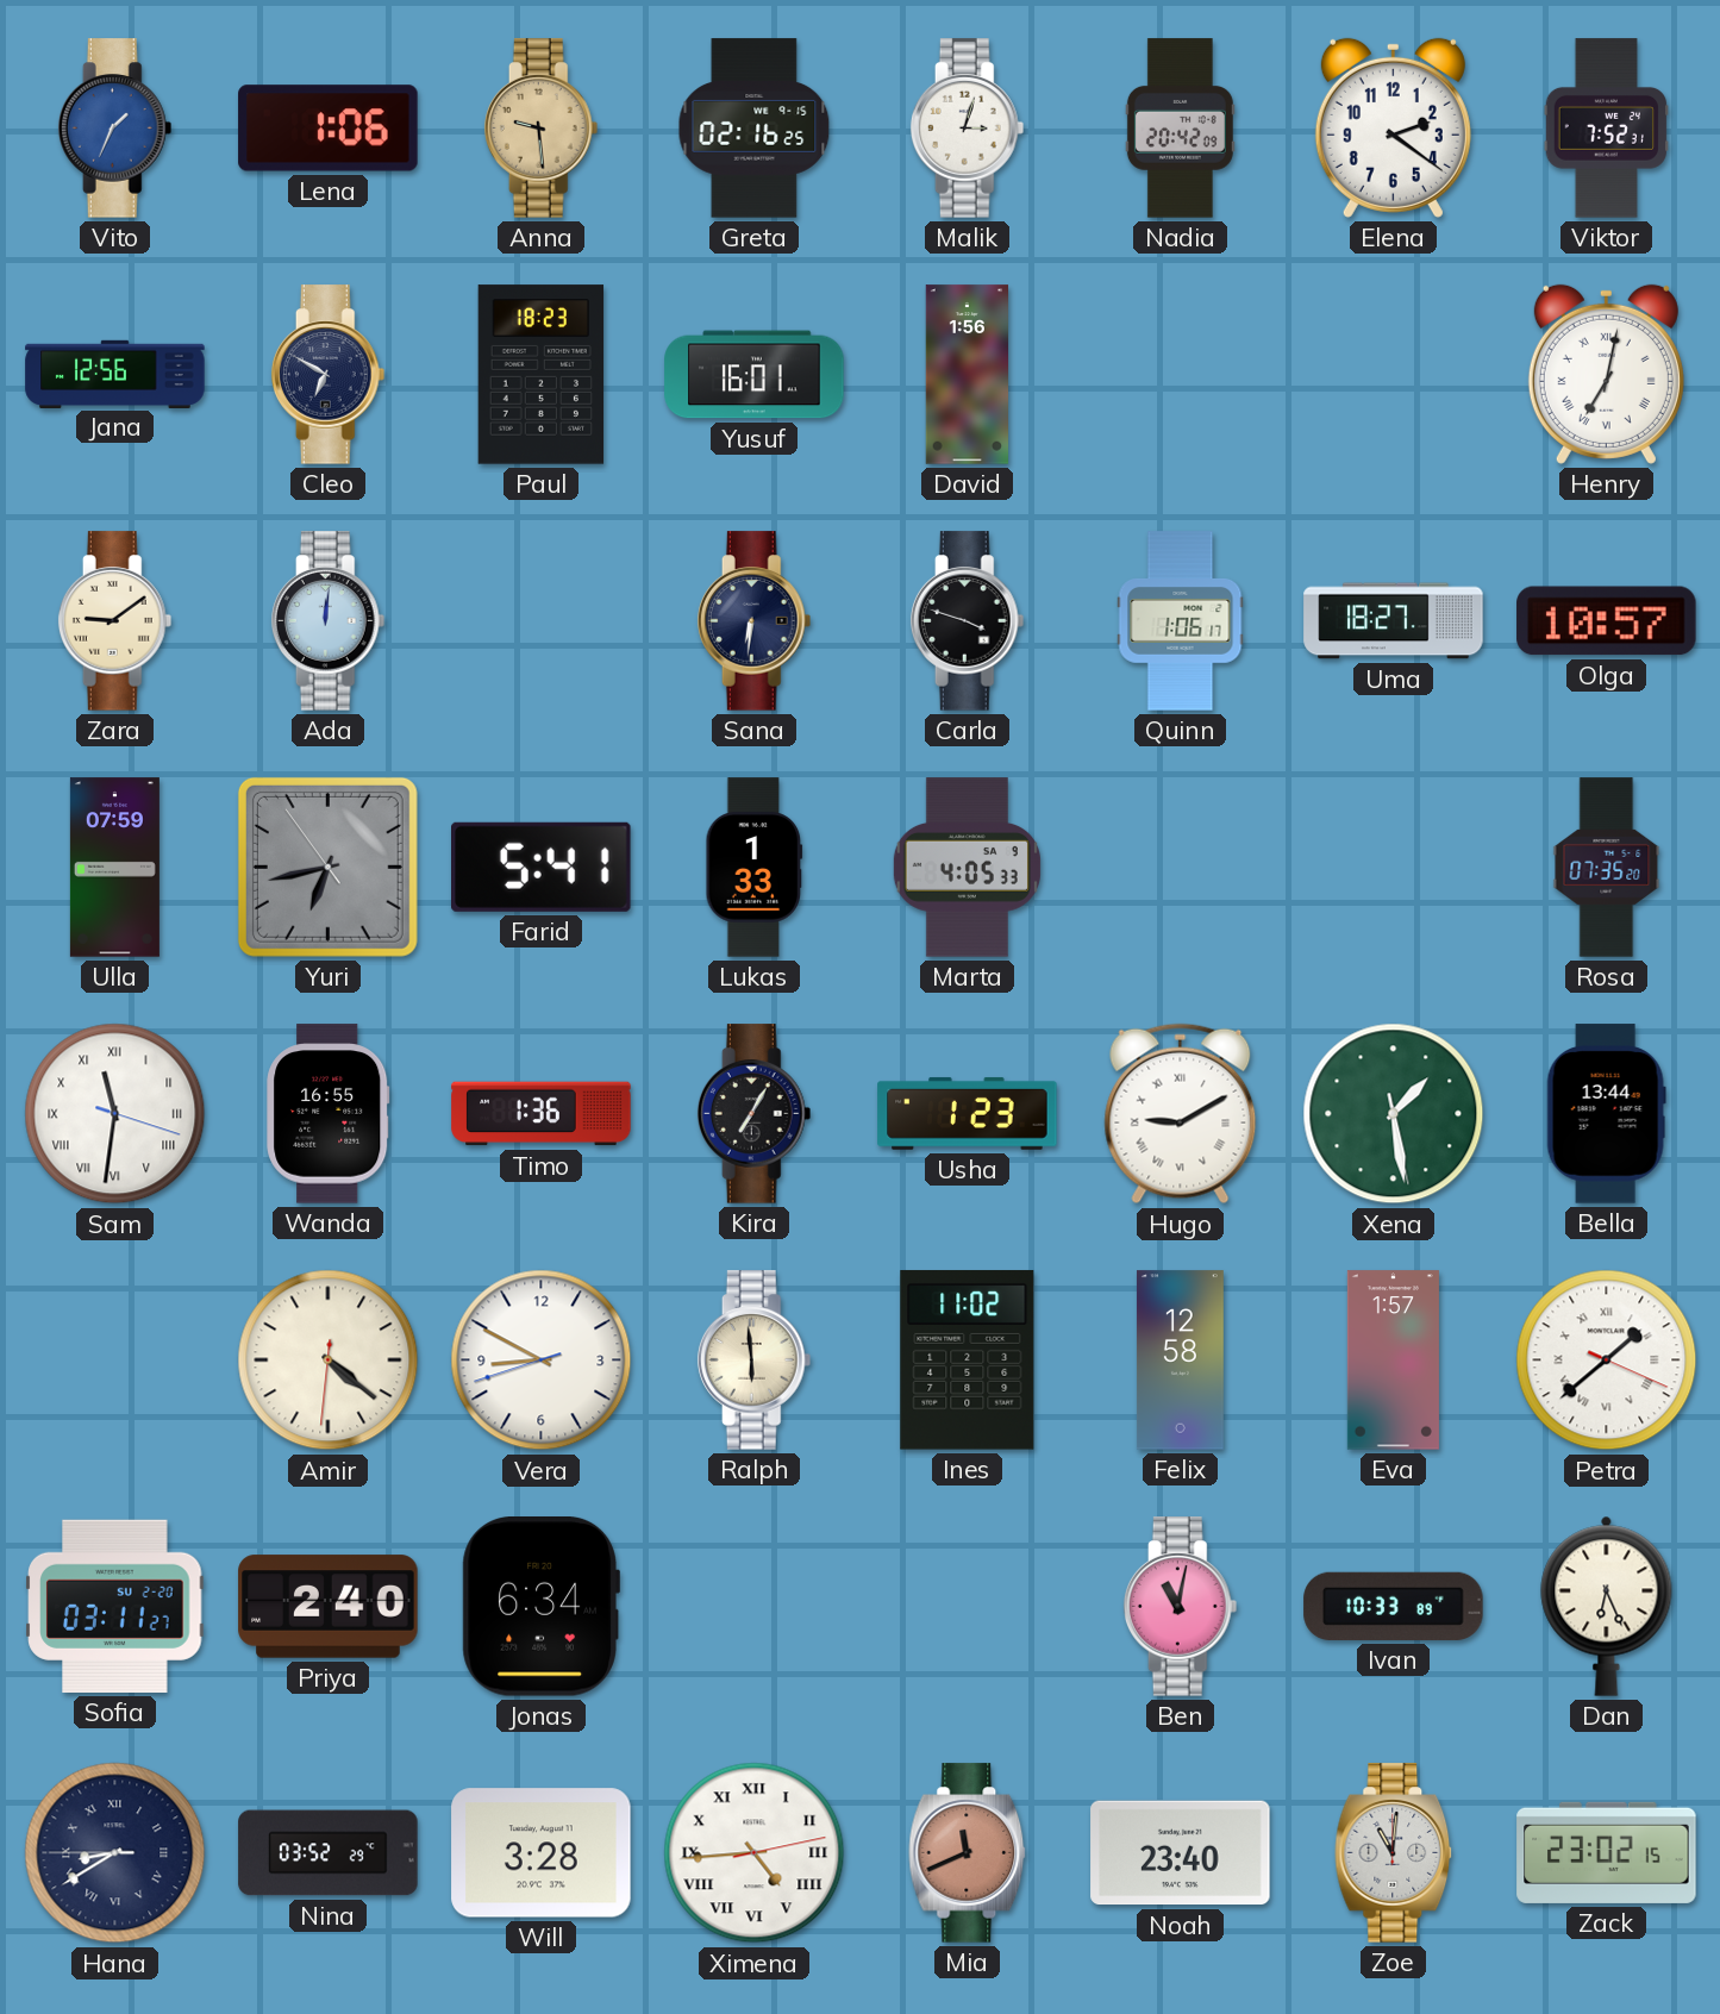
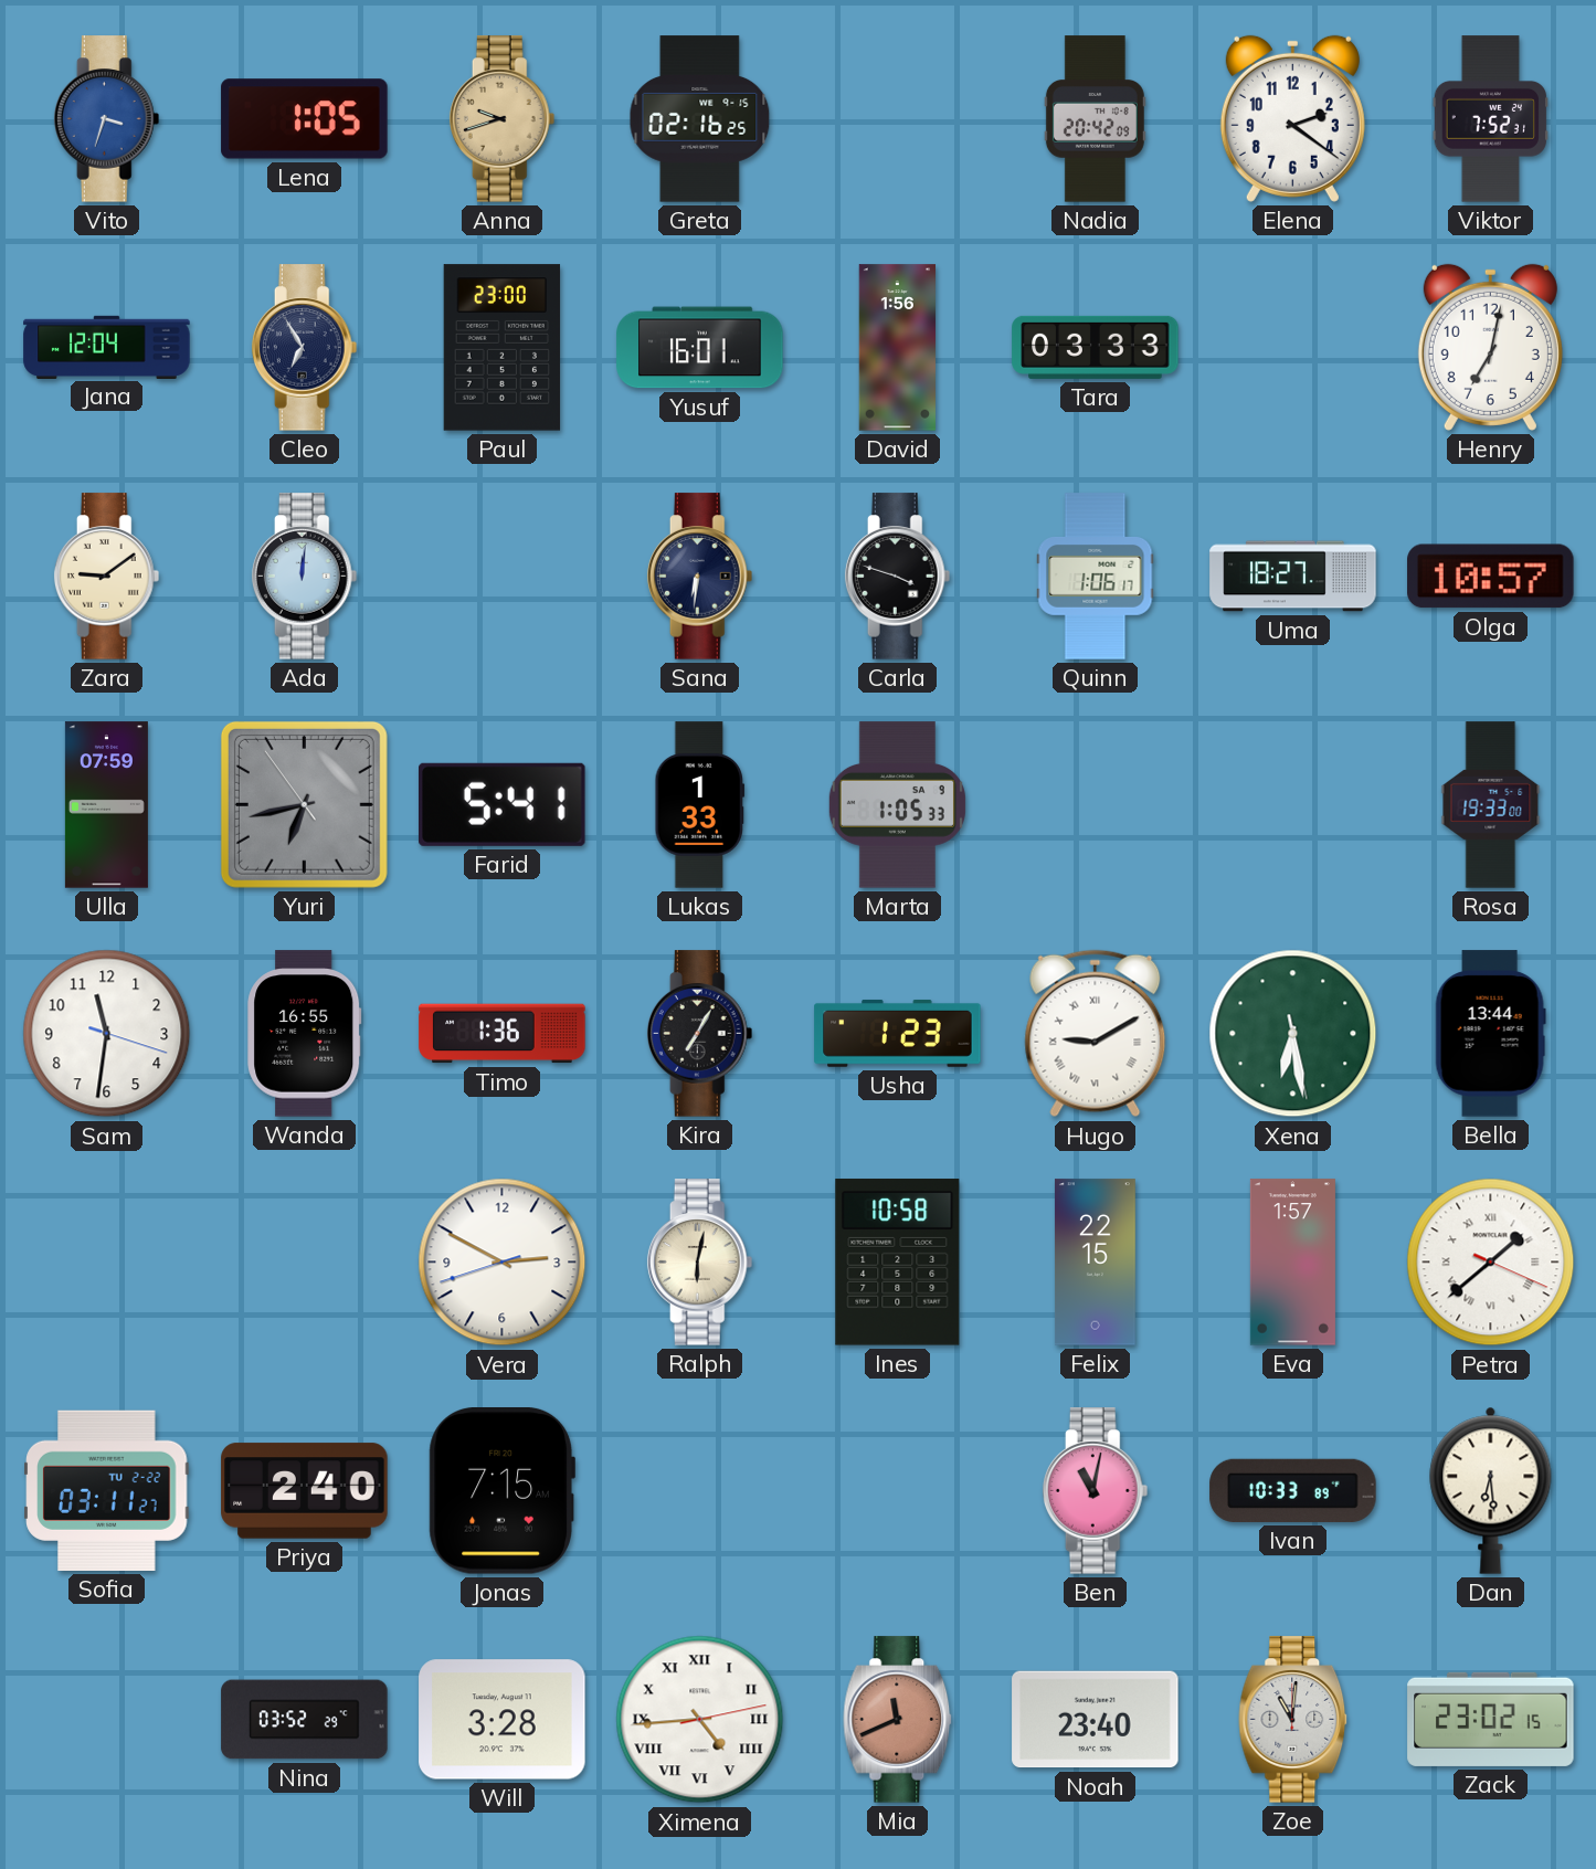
Vito: 1:34 -> 3:33
Lena: 1:06 -> 1:05
Anna: 9:29 -> 9:42
Malik: 3:03 -> none
Jana: 12:56 -> 12:04
Cleo: 6:50 -> 6:55
Paul: 18:23 -> 23:00
Tara: none -> 03:33
Henry numerals: Roman -> Arabic
Marta: 4:05 -> 1:05
Rosa: 07:35 -> 19:33
Sam numerals: Roman -> Arabic
Xena: 1:28 -> 6:28
Amir: 4:21 -> none
Vera: 8:49 -> 2:49
Ralph: 5:59 -> 6:02
Ines: 11:02 -> 10:58
Felix: 12:58 -> 22:15
Sofia date: SU 2-20 -> TU 2-22
Jonas: 6:34 -> 7:15
Dan: 6:26 -> 6:29
Hana: 8:39 -> none
